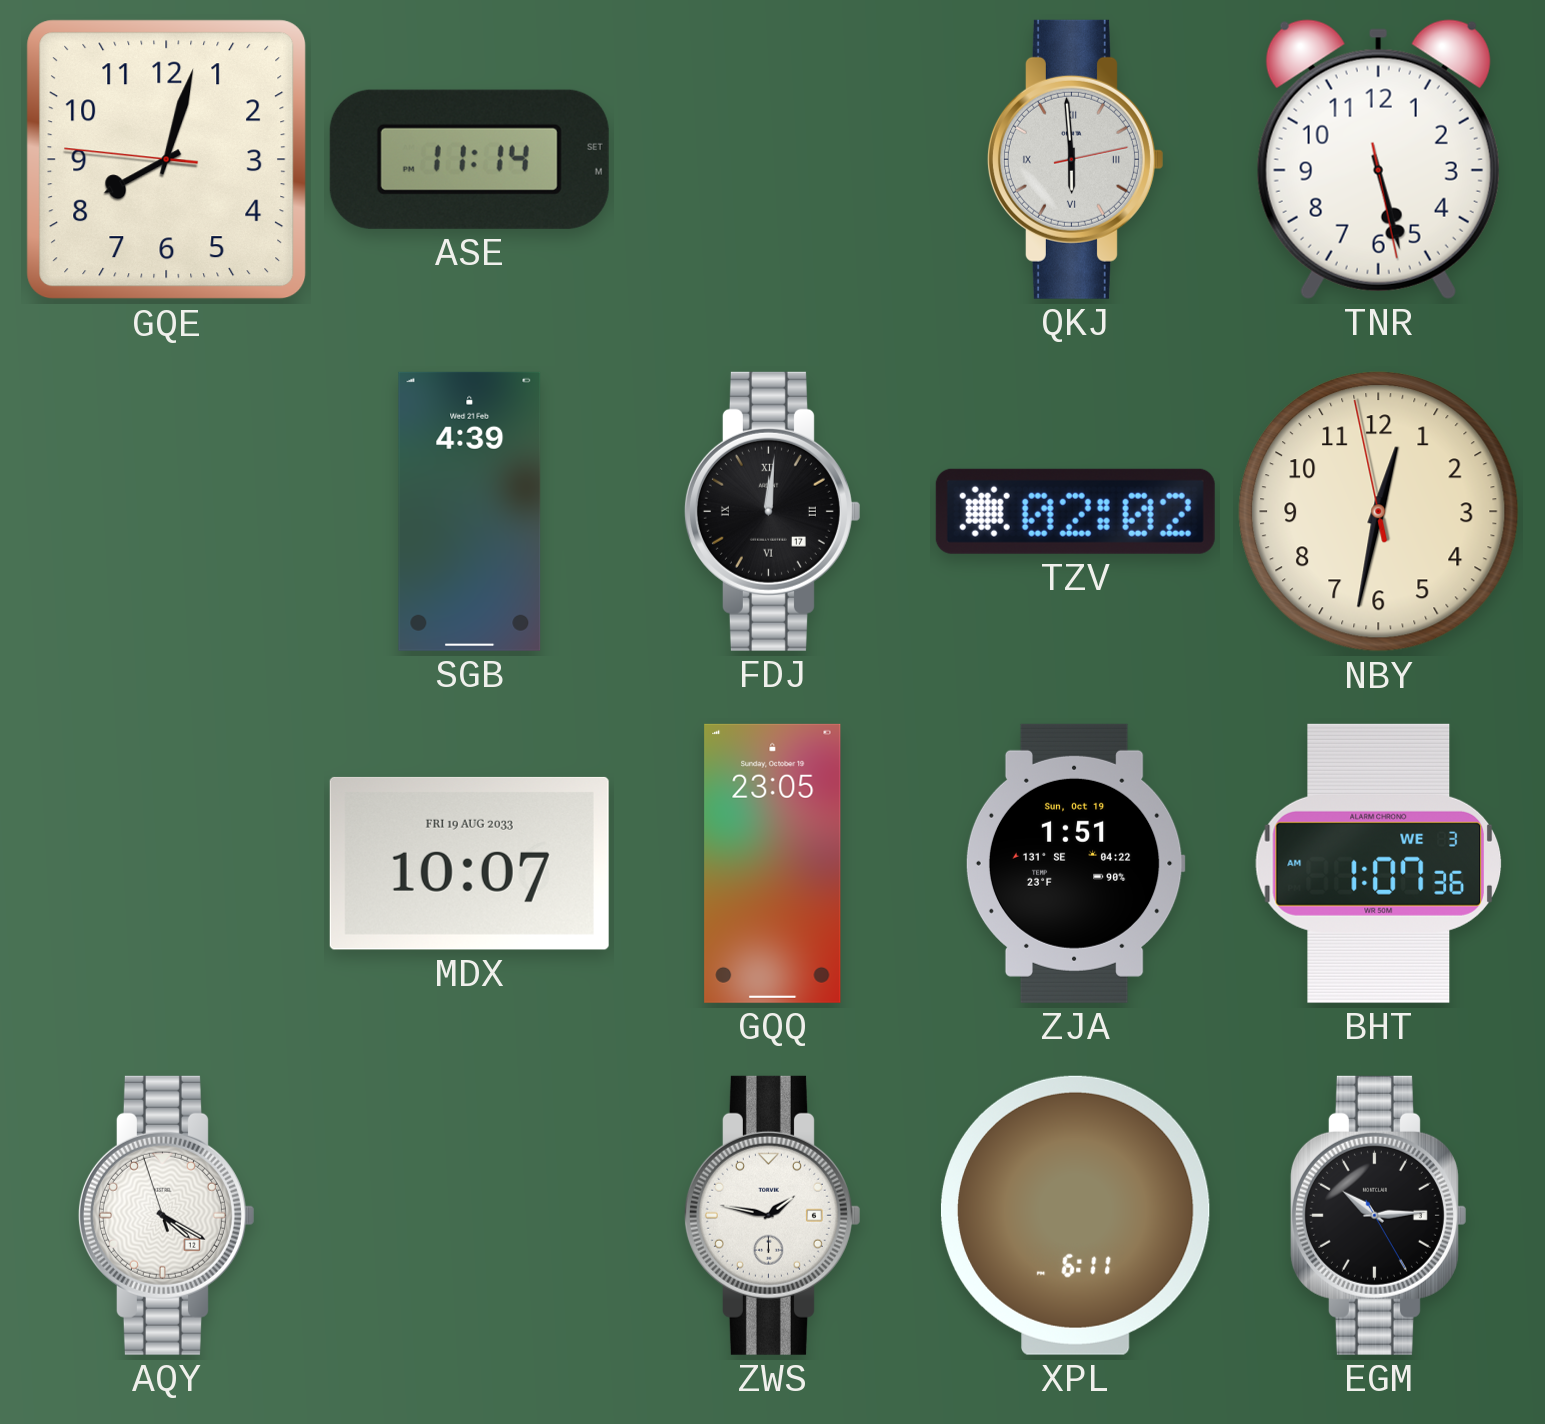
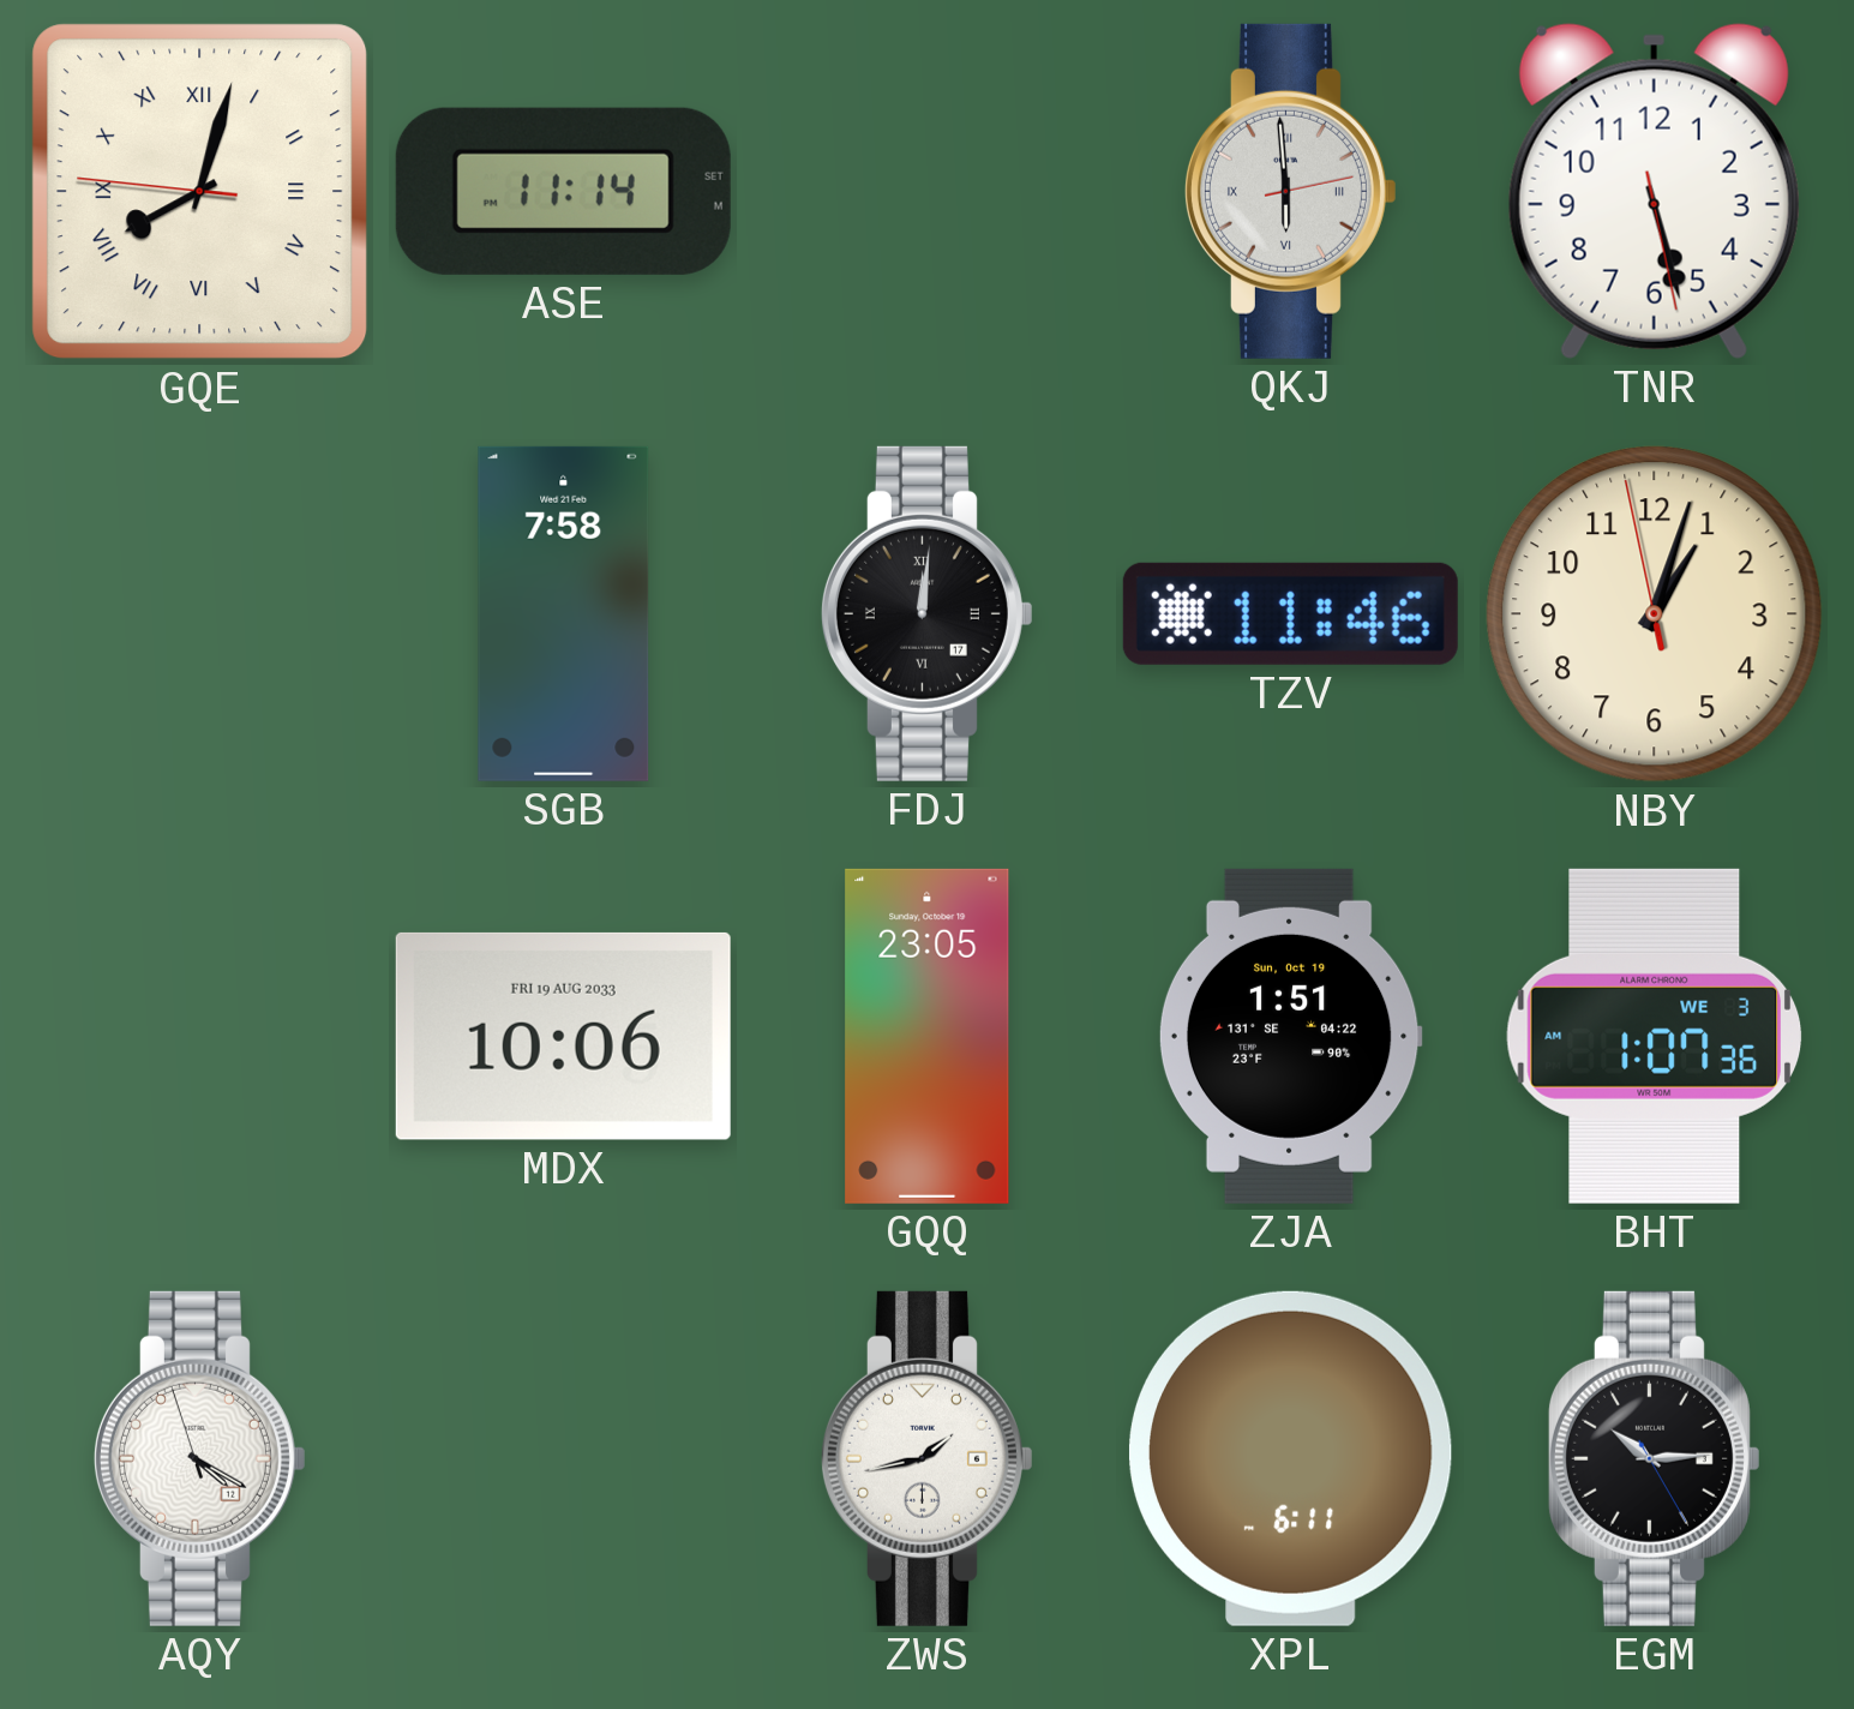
GQE numerals: Arabic -> Roman
SGB: 4:39 -> 7:58
TZV: 02:02 -> 11:46
NBY: 12:31 -> 1:02
MDX: 10:07 -> 10:06
ZWS: 1:47 -> 1:43
